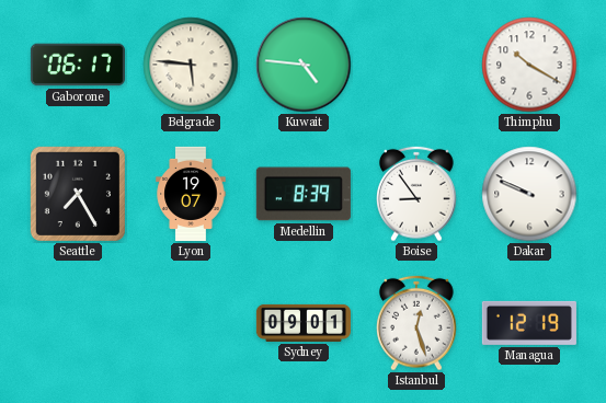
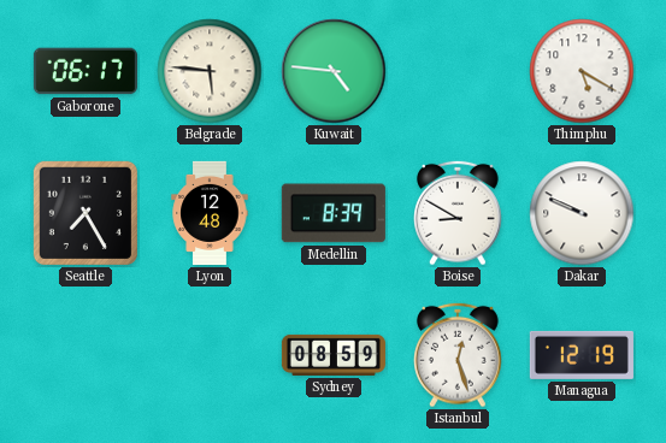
Thimphu: 10:20 -> 5:20
Lyon: 19:07 -> 12:48
Boise: 8:54 -> 8:50
Sydney: 09:01 -> 08:59
